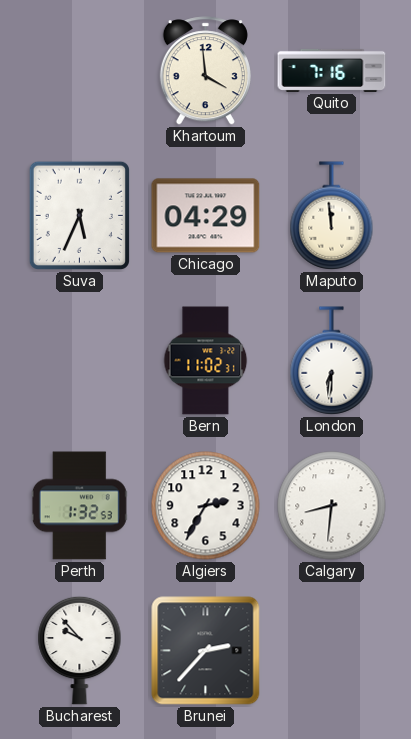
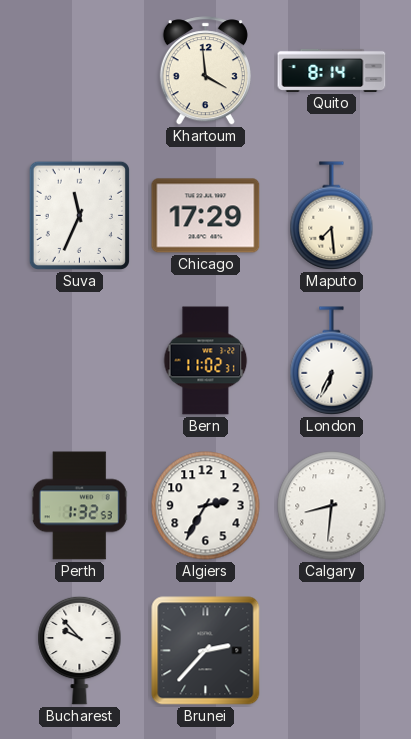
Quito: 7:16 -> 8:14
Suva: 5:34 -> 11:34
Chicago: 04:29 -> 17:29
Maputo: 11:59 -> 7:29
London: 6:31 -> 6:34
